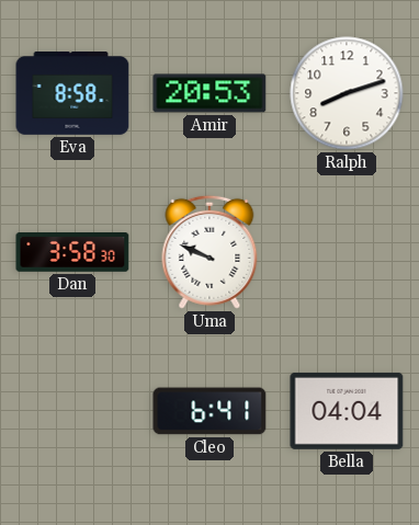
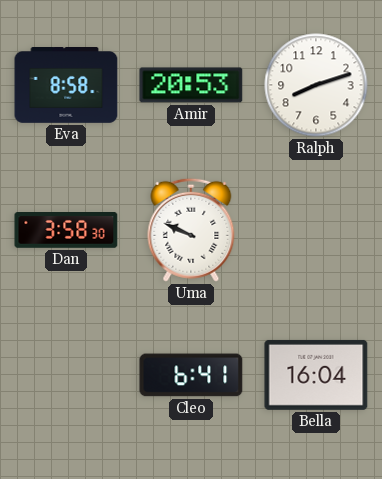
Bella: 04:04 -> 16:04
